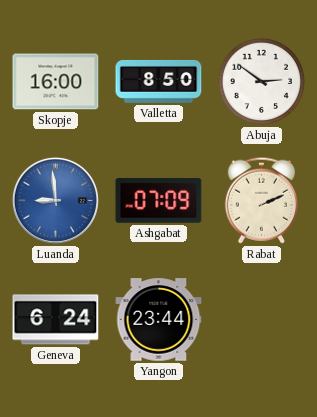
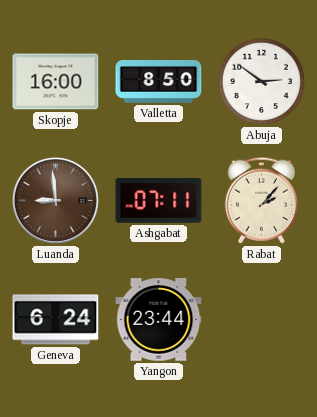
Luanda dial: blue -> brown
Ashgabat: 07:09 -> 07:11
Rabat: 2:11 -> 2:07
